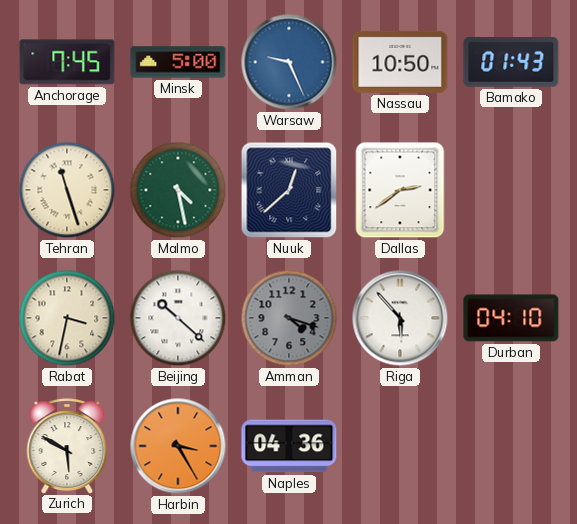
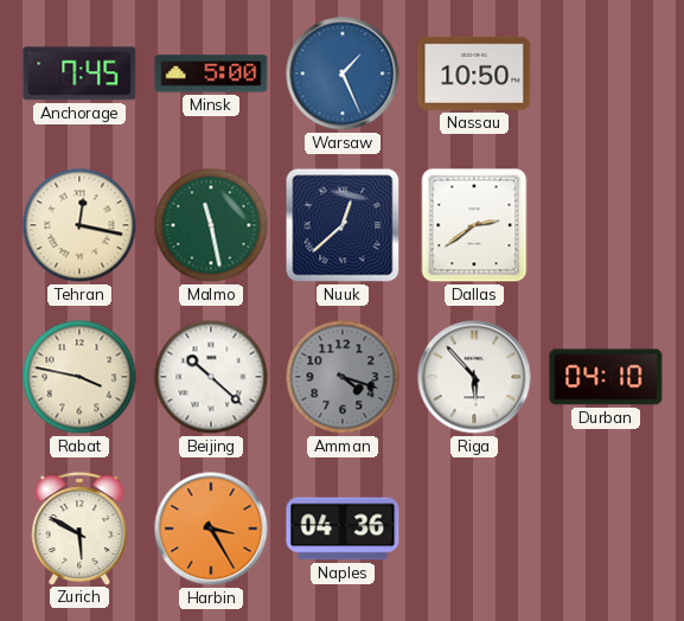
Warsaw: 9:26 -> 1:26
Bamako: 01:43 -> none
Tehran: 11:27 -> 12:17
Malmo: 4:28 -> 11:28
Rabat: 3:32 -> 3:47
